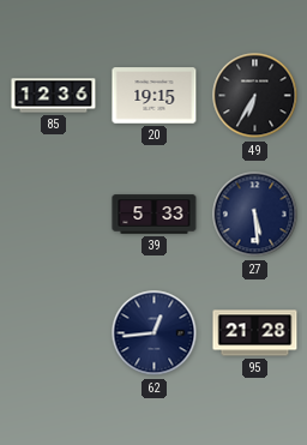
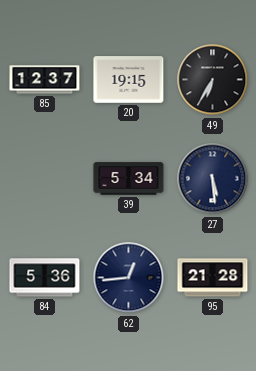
85: 12:36 -> 12:37
39: 5:33 -> 5:34
84: none -> 5:36
